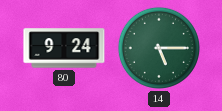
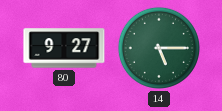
80: 9:24 -> 9:27
